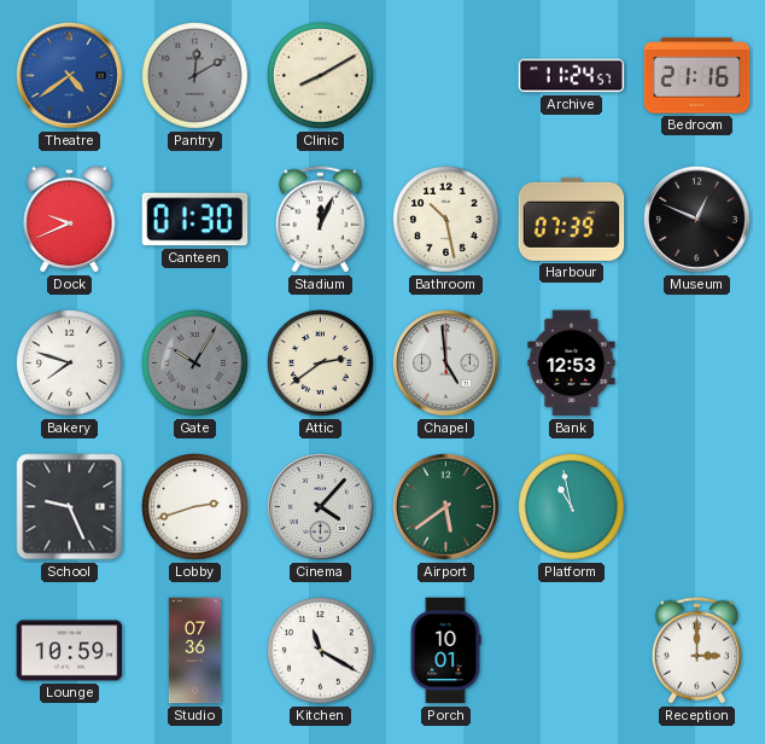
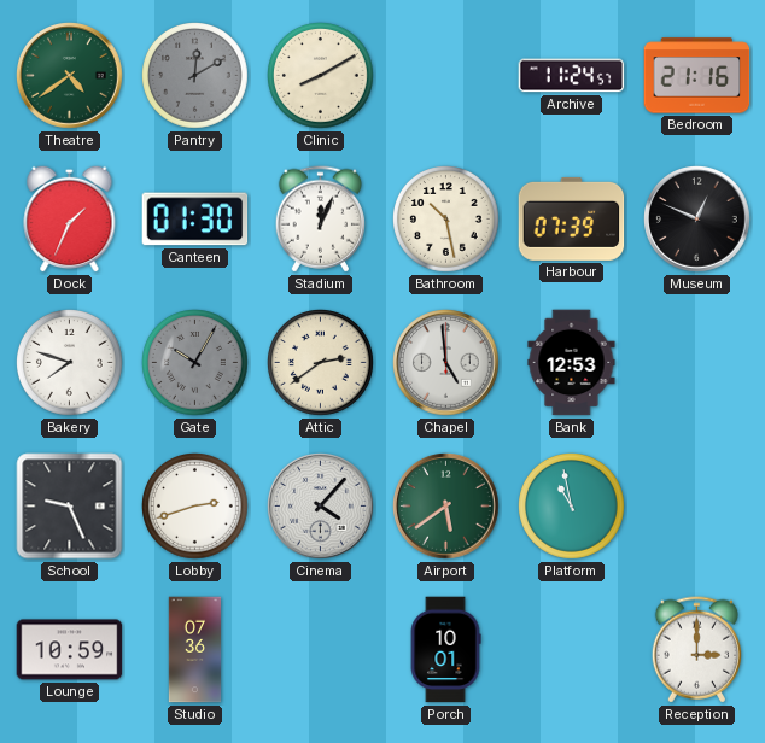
Theatre dial: blue -> green
Dock: 9:41 -> 1:34
Kitchen: 11:20 -> none
